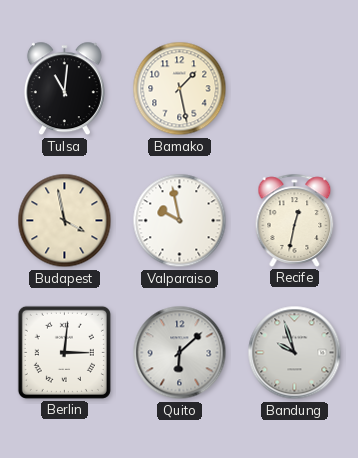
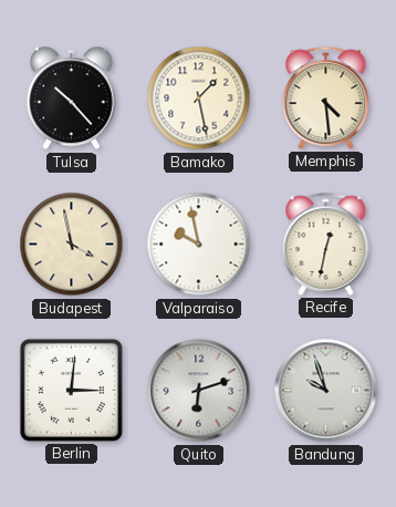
Tulsa: 11:01 -> 10:23
Memphis: none -> 4:29
Quito: 6:08 -> 6:12
